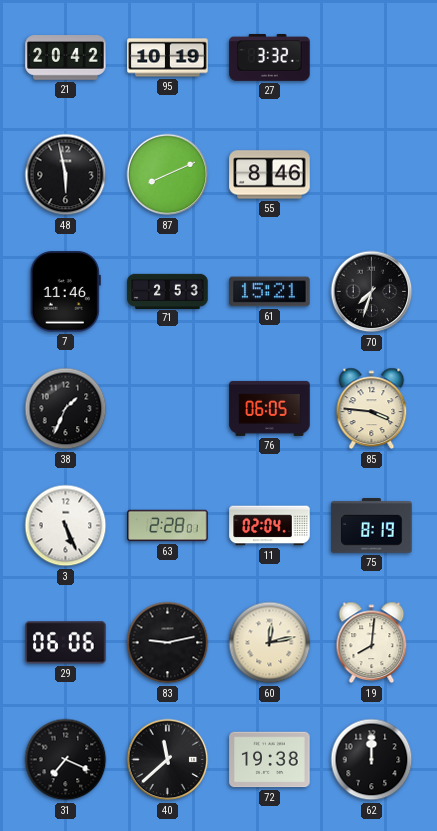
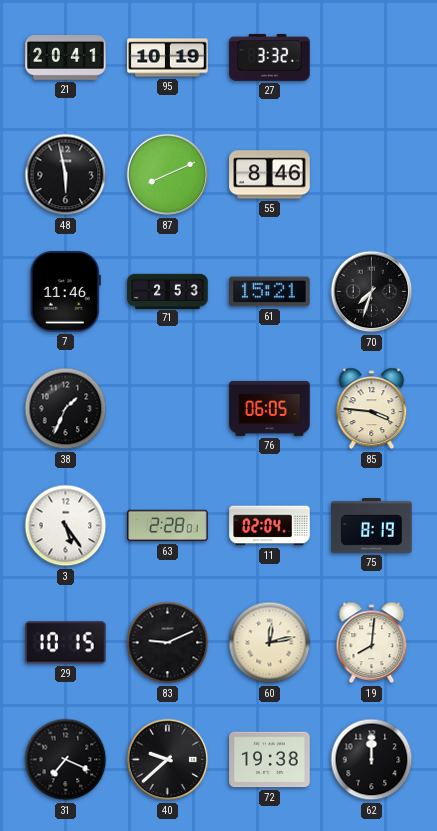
21: 20:42 -> 20:41
3: 5:26 -> 5:24
29: 06:06 -> 10:15
83: 9:13 -> 9:11
40: 11:38 -> 9:38
